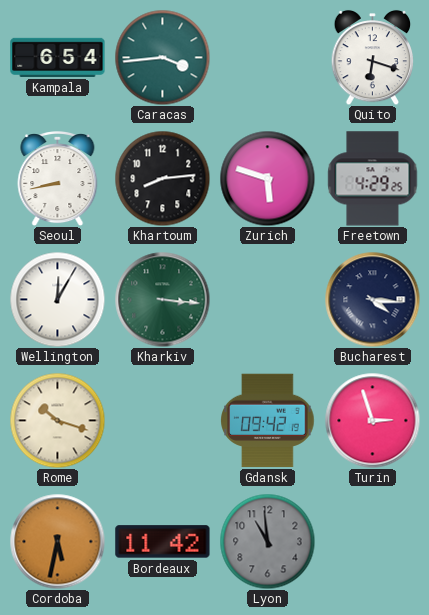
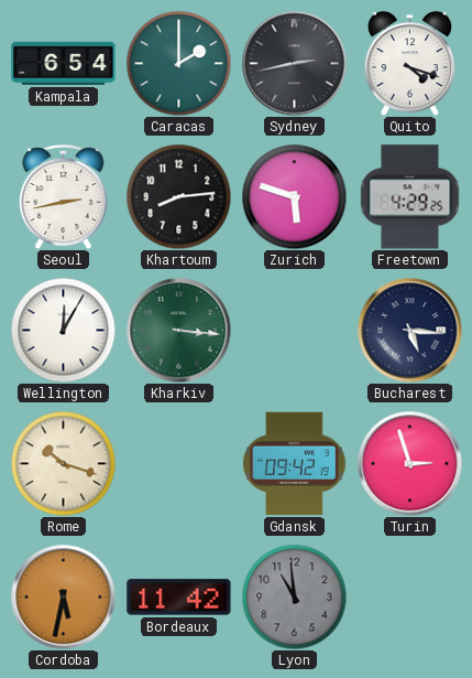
Caracas: 3:44 -> 2:00
Sydney: none -> 2:43
Quito: 6:18 -> 4:18
Seoul: 8:43 -> 2:43
Bucharest: 4:16 -> 5:16
